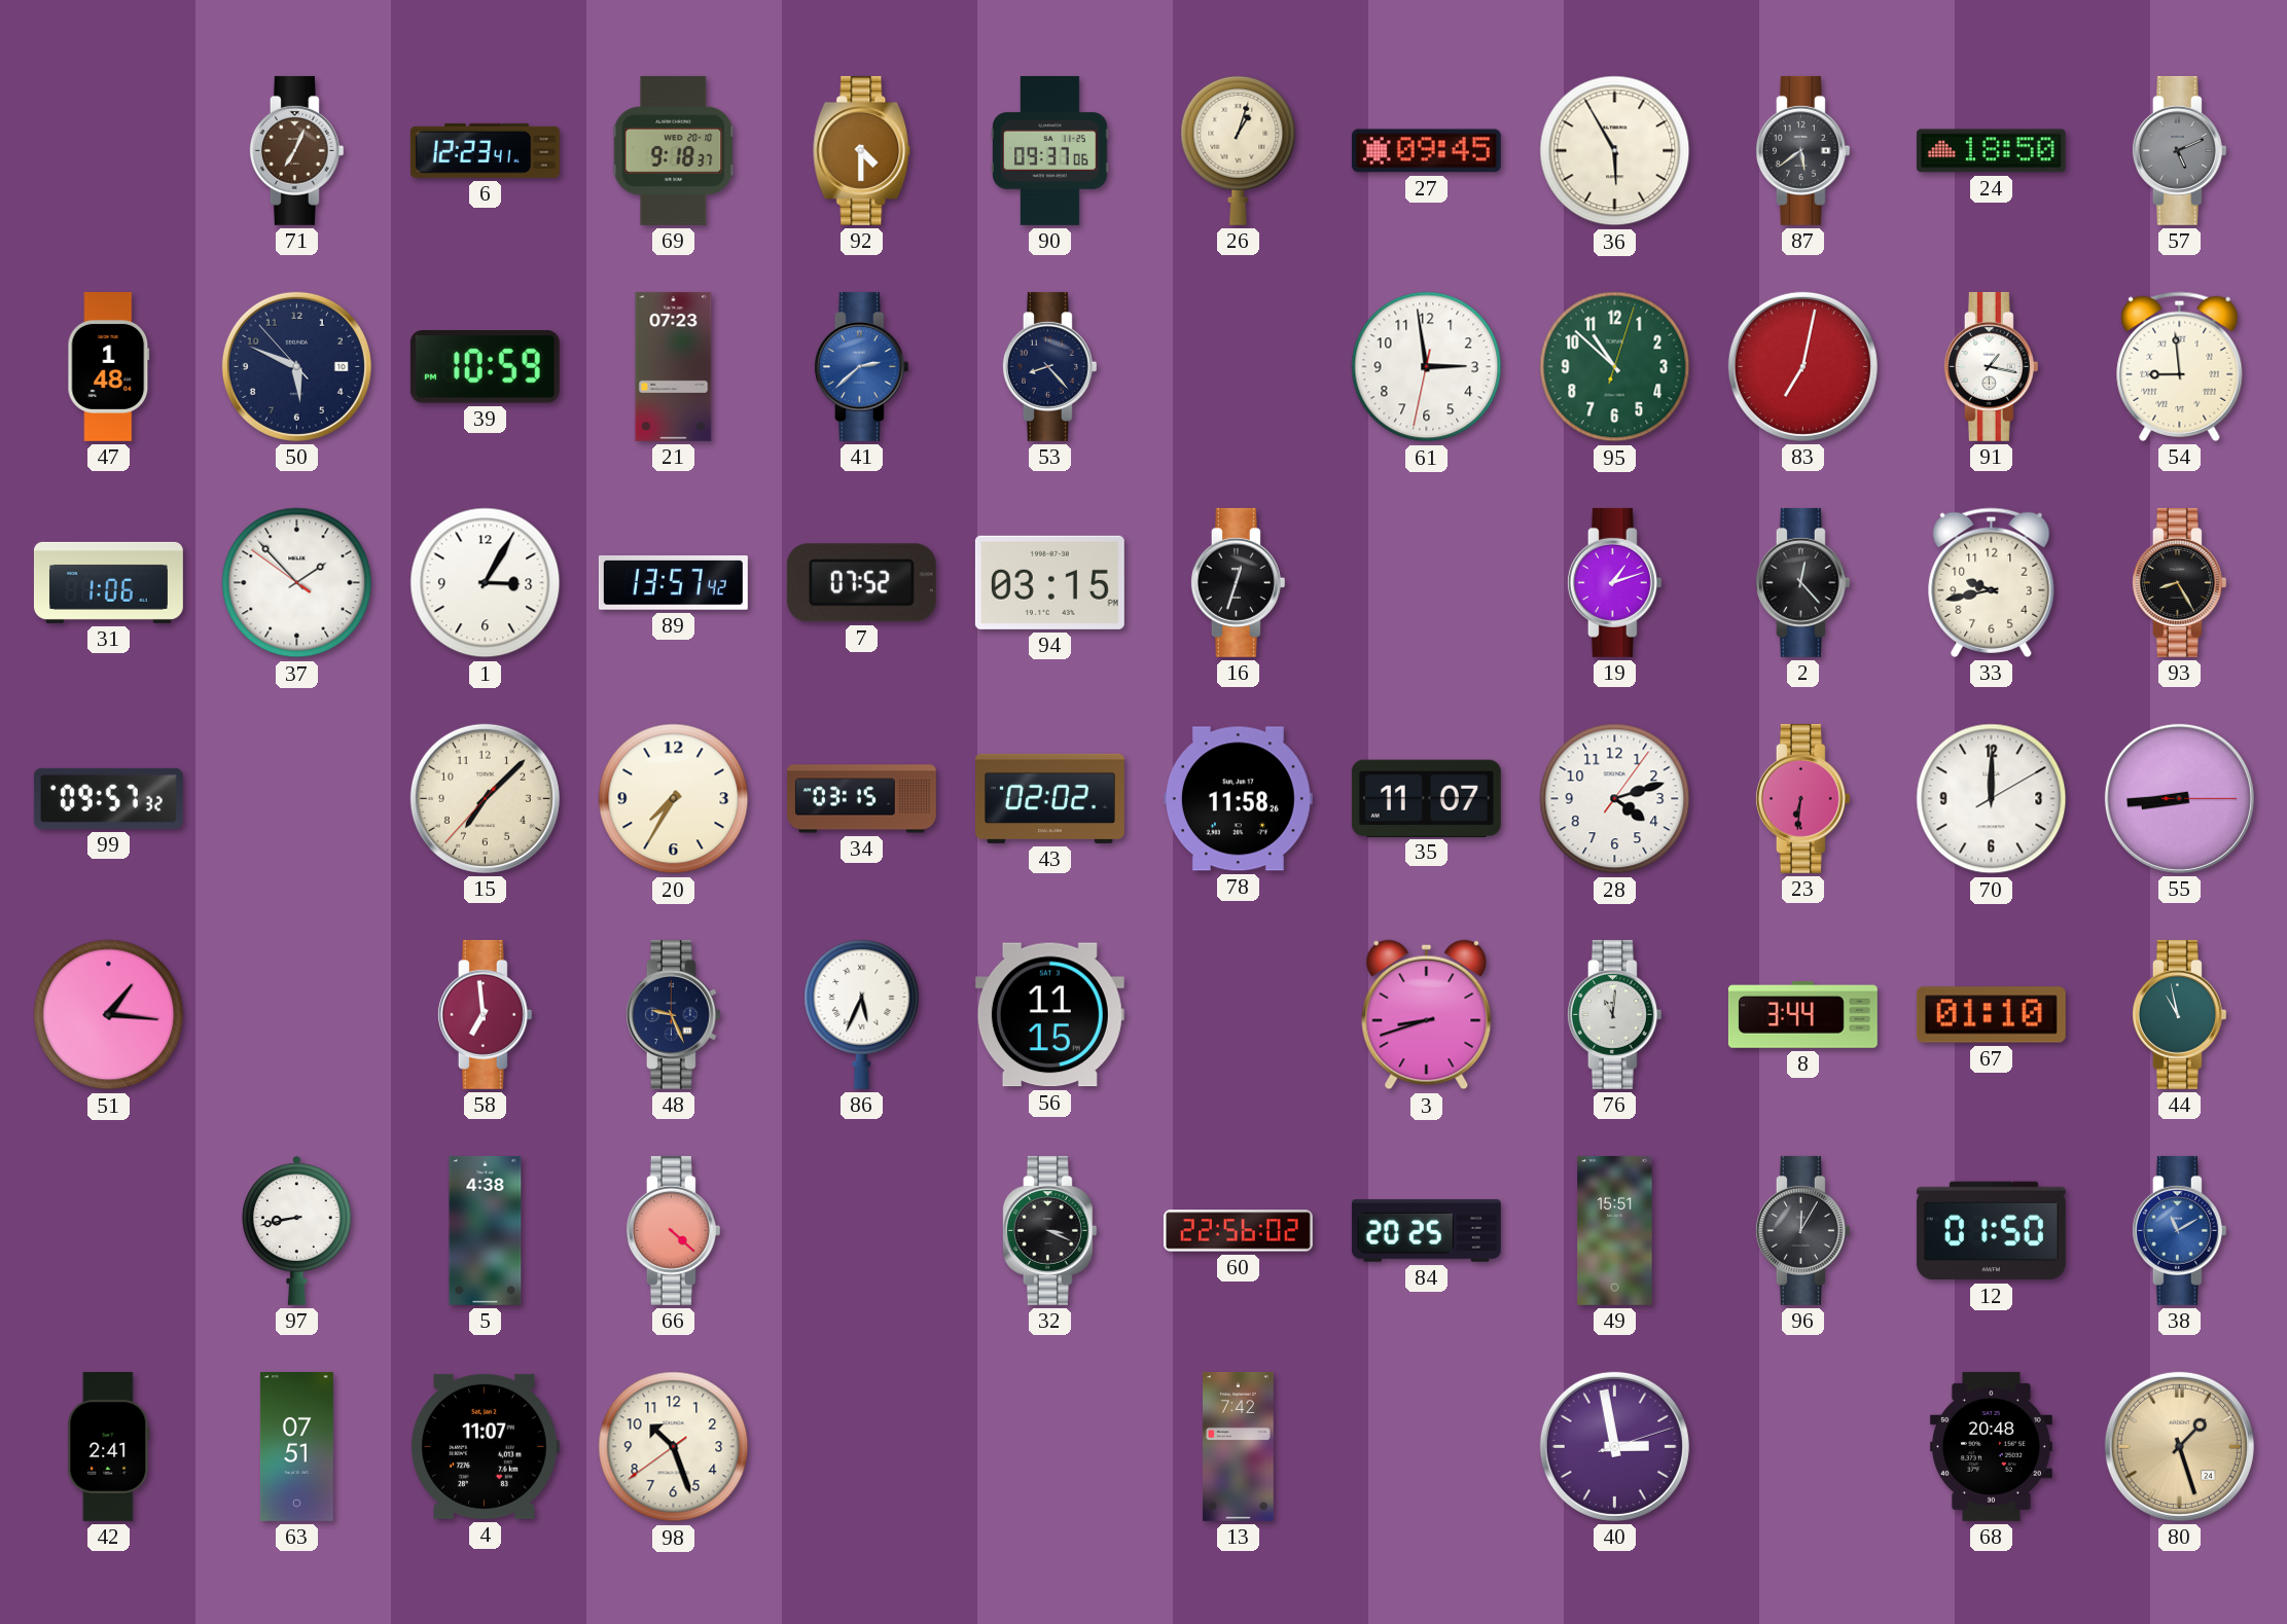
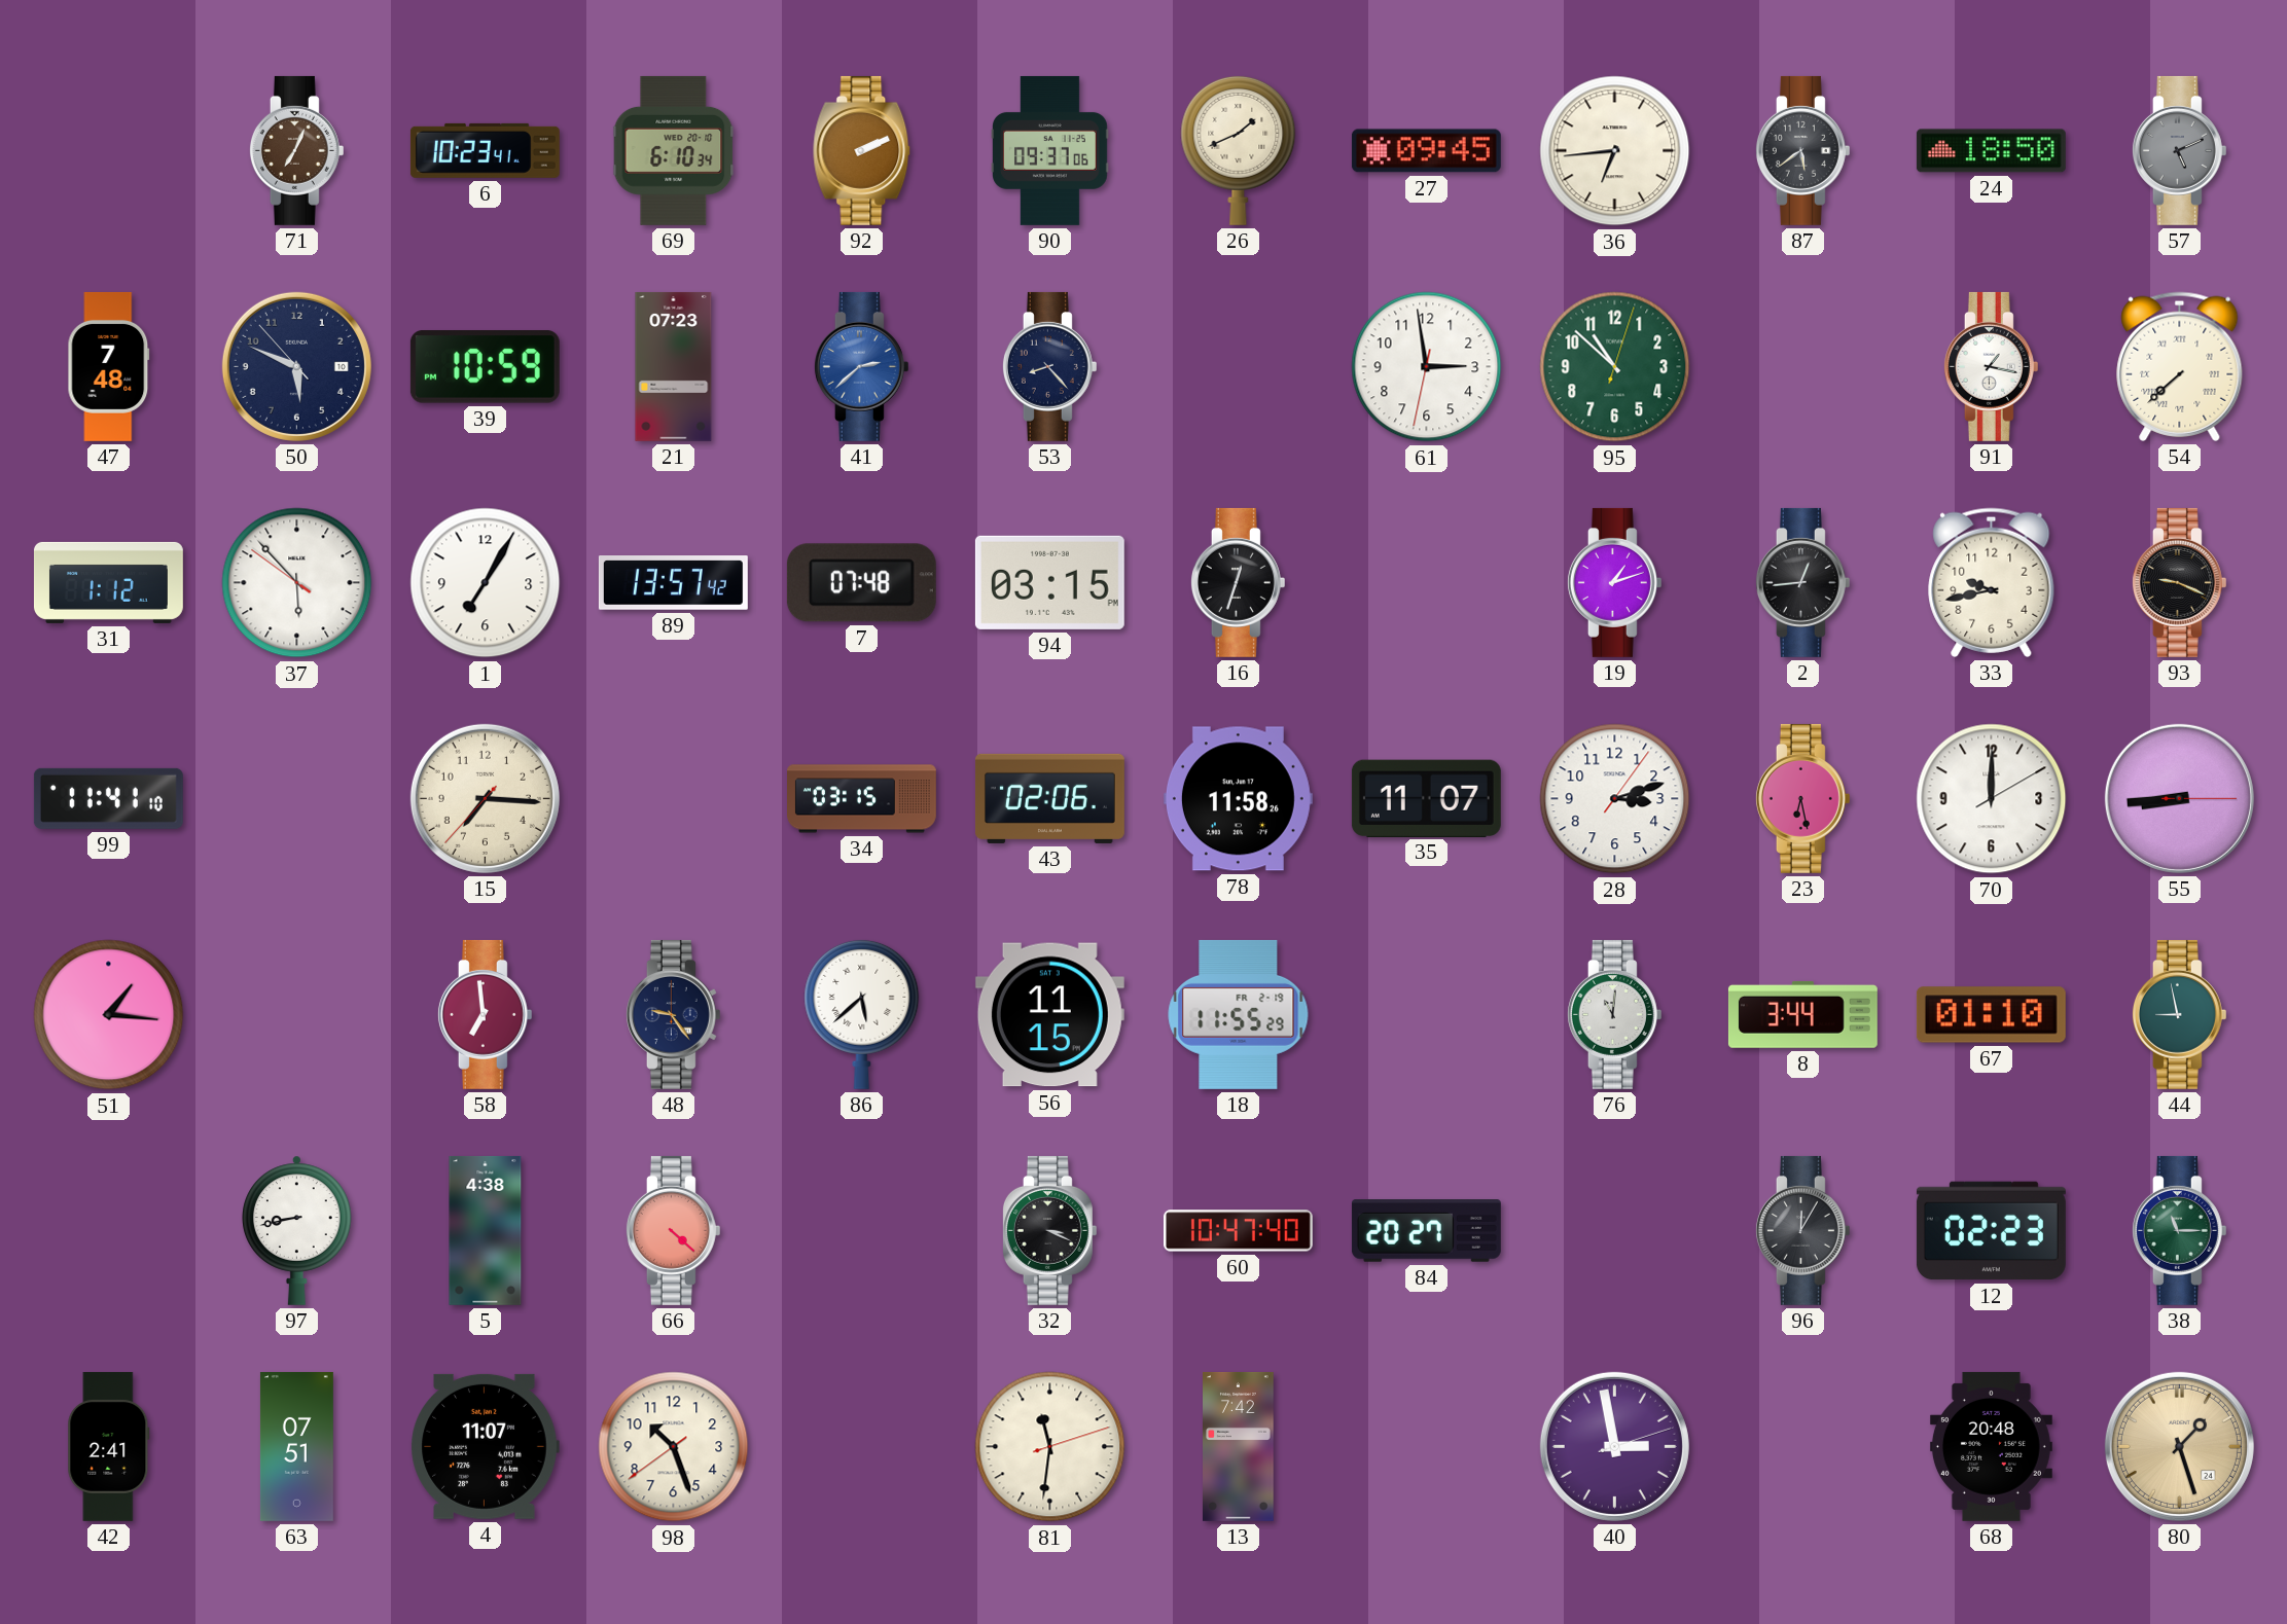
6: 12:23 -> 10:23
69: 9:18 -> 6:10
92: 4:30 -> 2:11
26: 1:03 -> 1:41
36: 5:55 -> 6:44
47: 1:48 -> 7:48
83: 7:02 -> none
54: 8:59 -> 7:38
31: 1:06 -> 1:12
37: 1:52 -> 5:52
1: 3:05 -> 7:05
7: 07:52 -> 07:48
2: 12:23 -> 12:44
93: 8:25 -> 9:19
99: 09:57 -> 11:41
15: 7:07 -> 7:15
20: 7:35 -> none
43: 02:02 -> 02:06
28: 4:12 -> 3:12
23: 6:31 -> 6:28
48: 9:26 -> 9:24
86: 5:34 -> 5:38
18: none -> 11:55
3: 8:42 -> none
44: 10:58 -> 8:58
60: 22:56 -> 10:47
84: 20:25 -> 20:27
49: 15:51 -> none
12: 01:50 -> 02:23
38: 11:10 -> 11:15
38 dial: blue -> green
81: none -> 11:31
